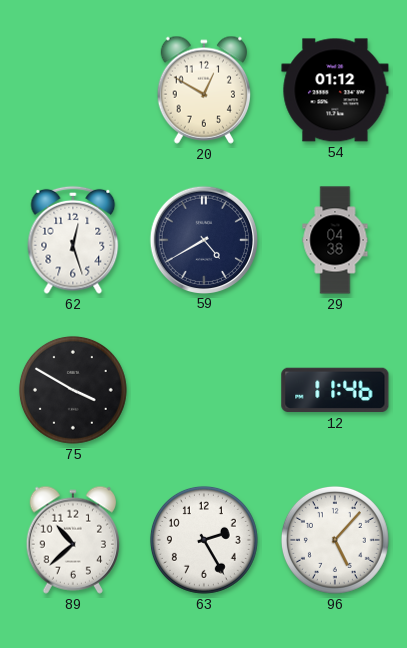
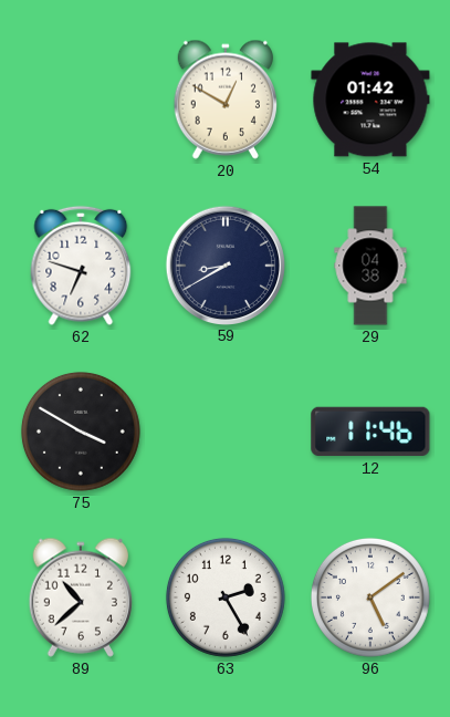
54: 01:12 -> 01:42
62: 12:27 -> 6:48
59: 4:40 -> 8:40
96: 5:07 -> 5:09
